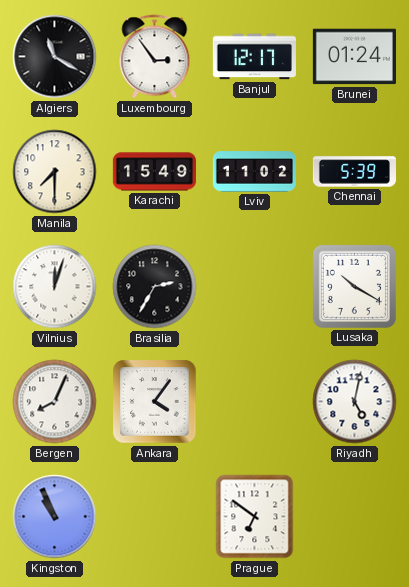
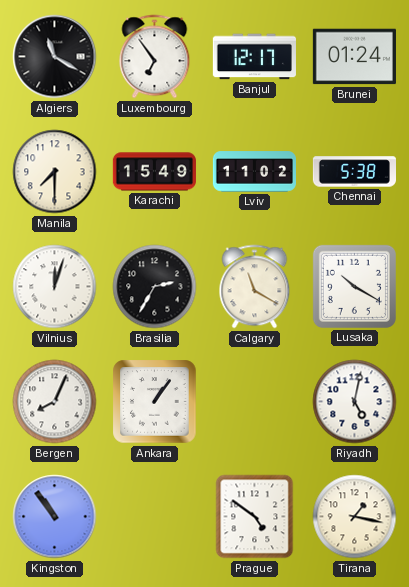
Luxembourg: 2:54 -> 6:54
Chennai: 5:39 -> 5:38
Calgary: none -> 11:20
Ankara: 4:06 -> 1:06
Kingston: 10:56 -> 10:54
Prague: 6:51 -> 4:51
Tirana: none -> 1:17
